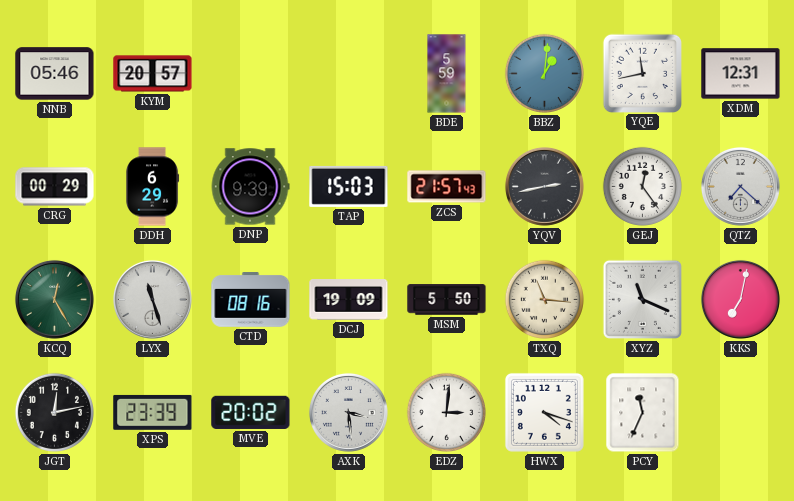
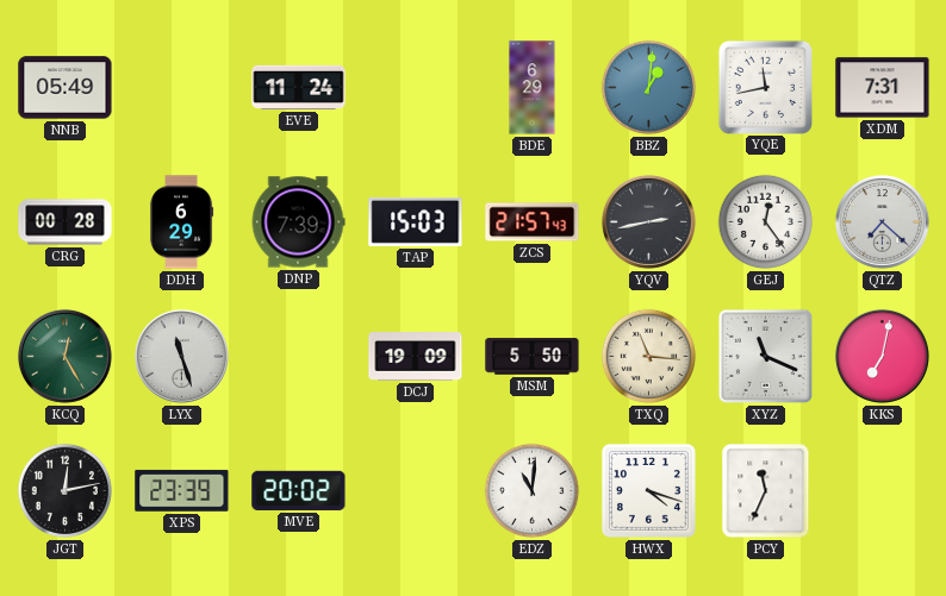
NNB: 05:46 -> 05:49
KYM: 20:57 -> none
EVE: none -> 11:24
BDE: 5:59 -> 6:29
XDM: 12:31 -> 7:31
CRG: 00:29 -> 00:28
DNP: 9:39 -> 7:39
CTD: 08:16 -> none
AXK: 3:29 -> none
EDZ: 3:01 -> 11:01
